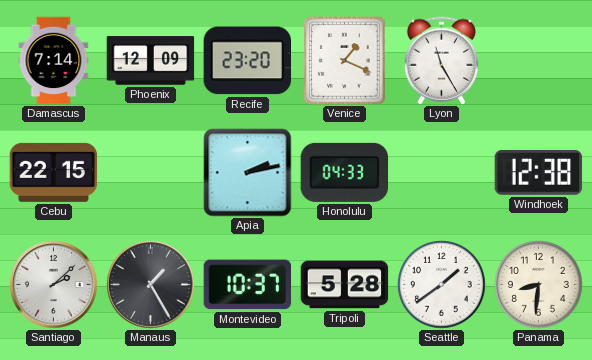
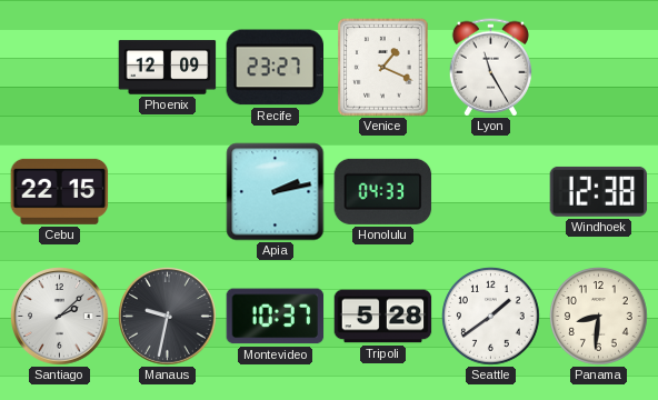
Damascus: 7:14 -> none
Recife: 23:20 -> 23:27
Manaus: 1:25 -> 9:32
